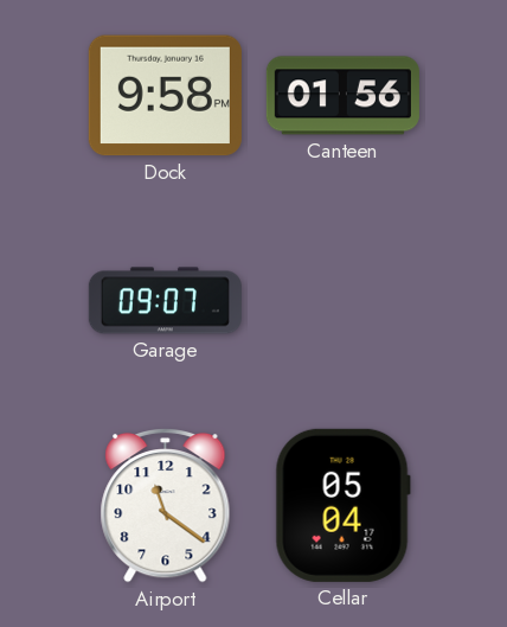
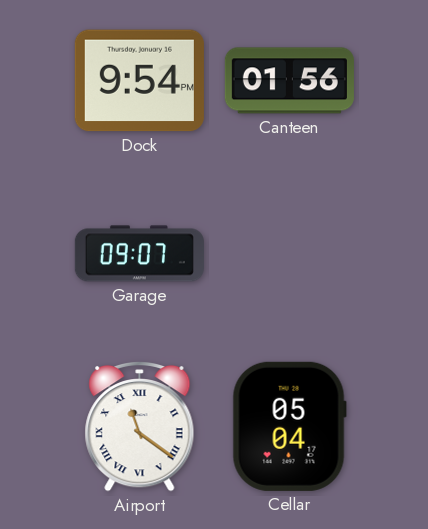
Dock: 9:58 -> 9:54
Airport numerals: Arabic -> Roman
